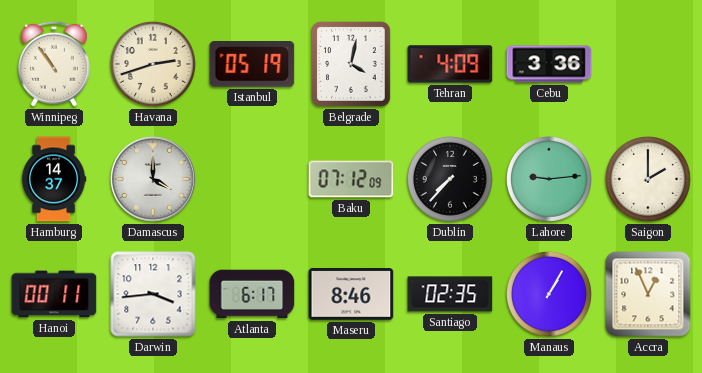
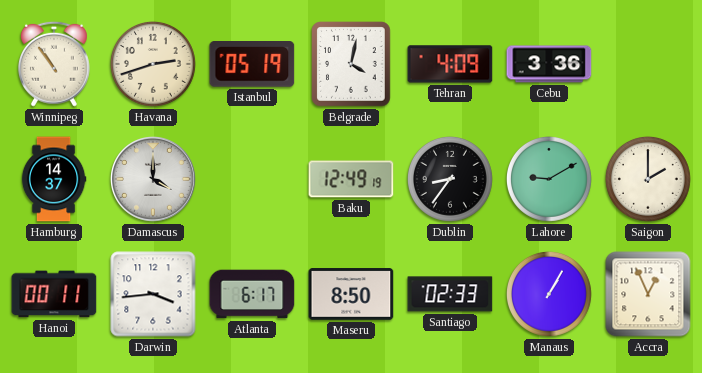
Baku: 07:12 -> 12:49
Dublin: 7:37 -> 8:36
Lahore: 9:14 -> 9:10
Maseru: 8:46 -> 8:50
Santiago: 02:35 -> 02:33
